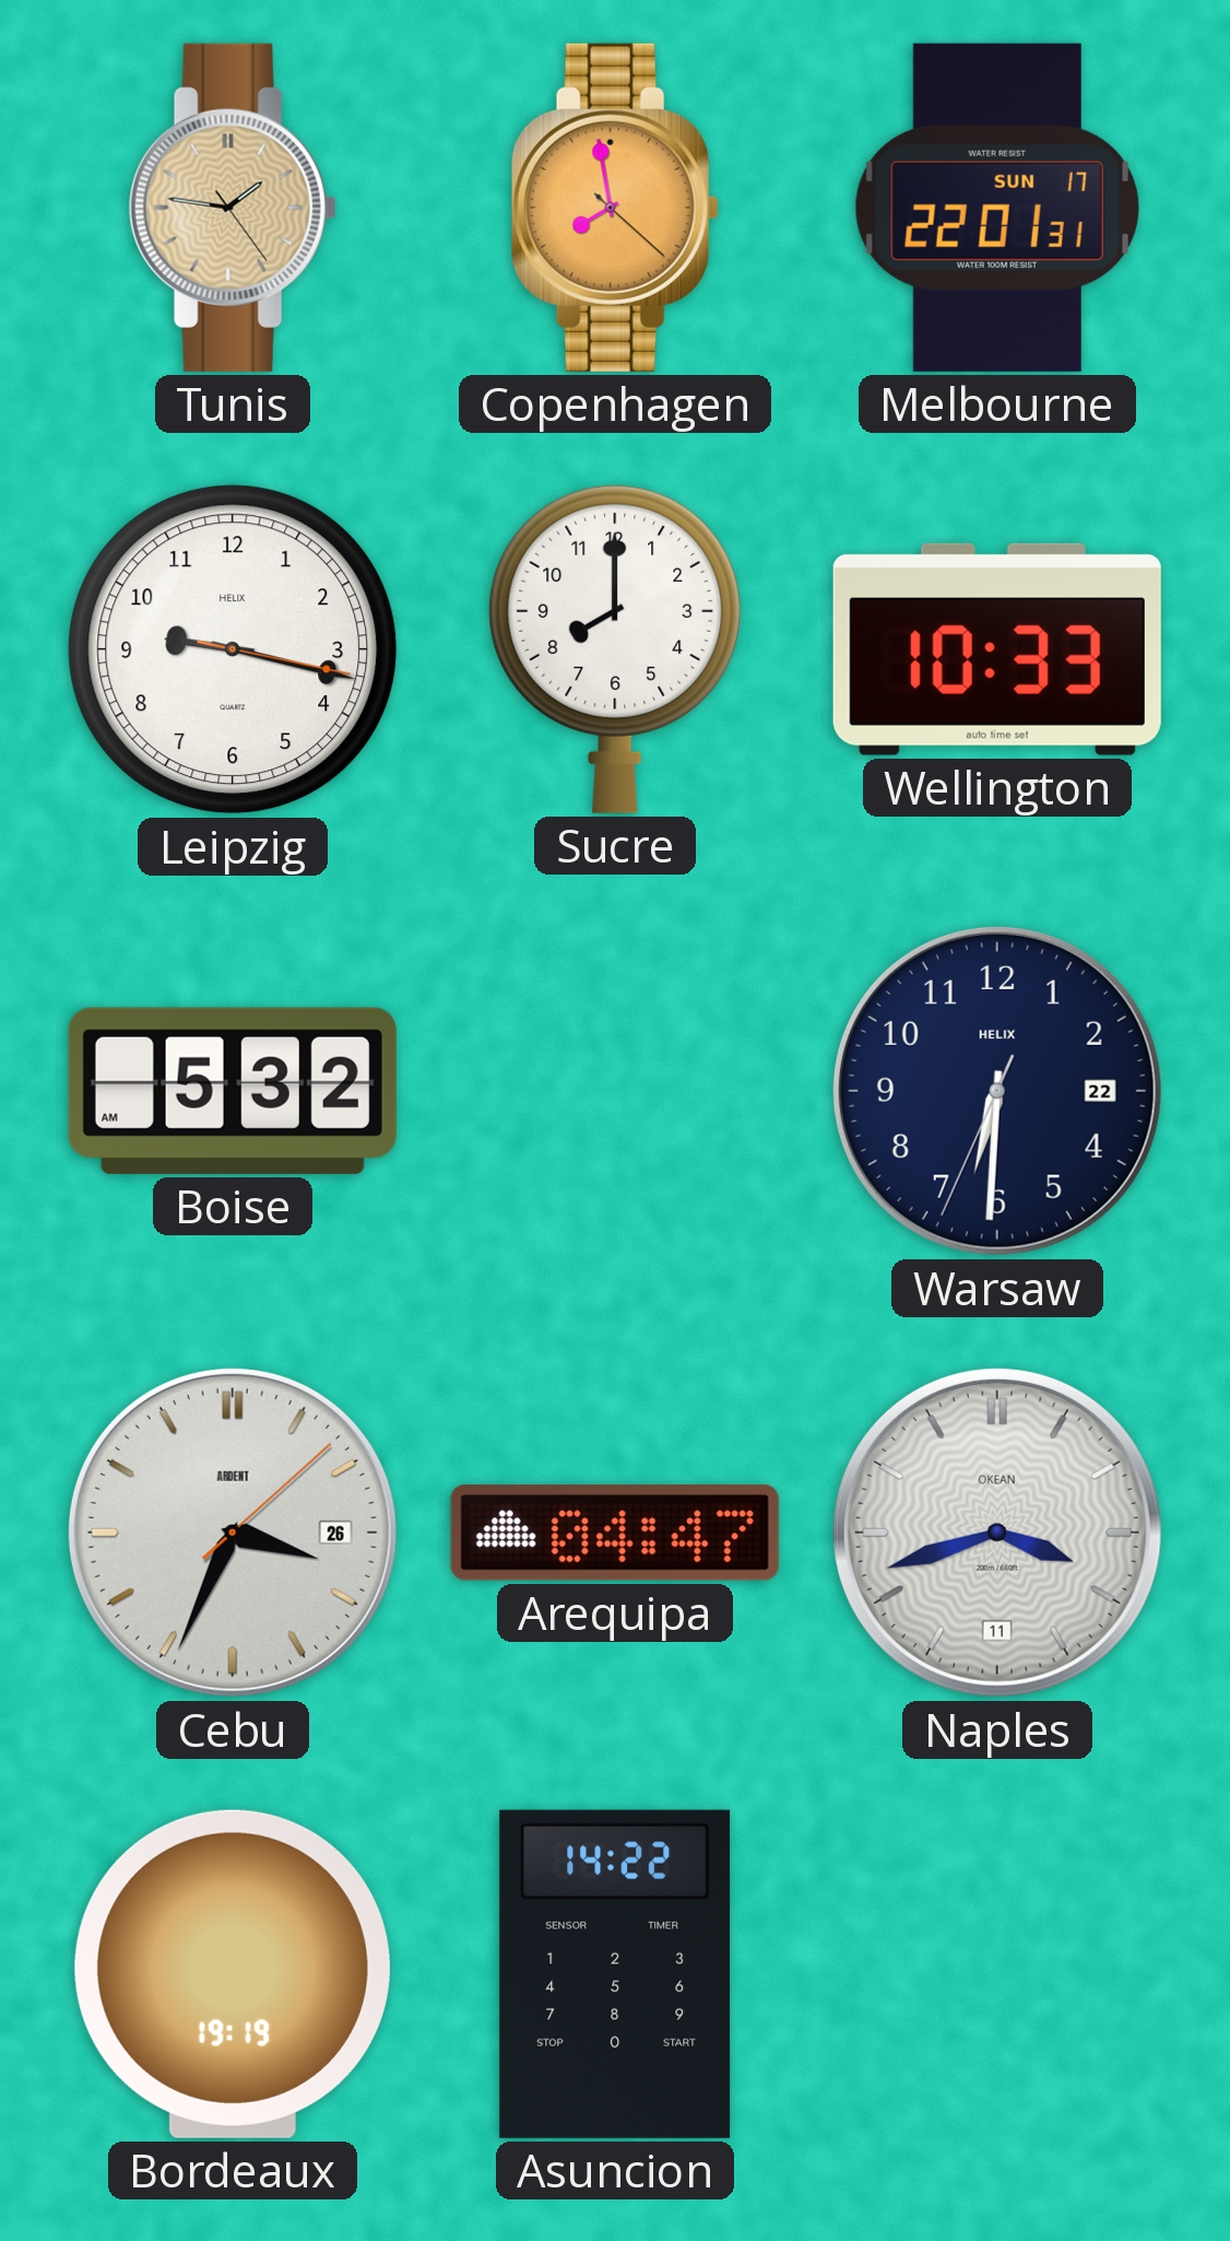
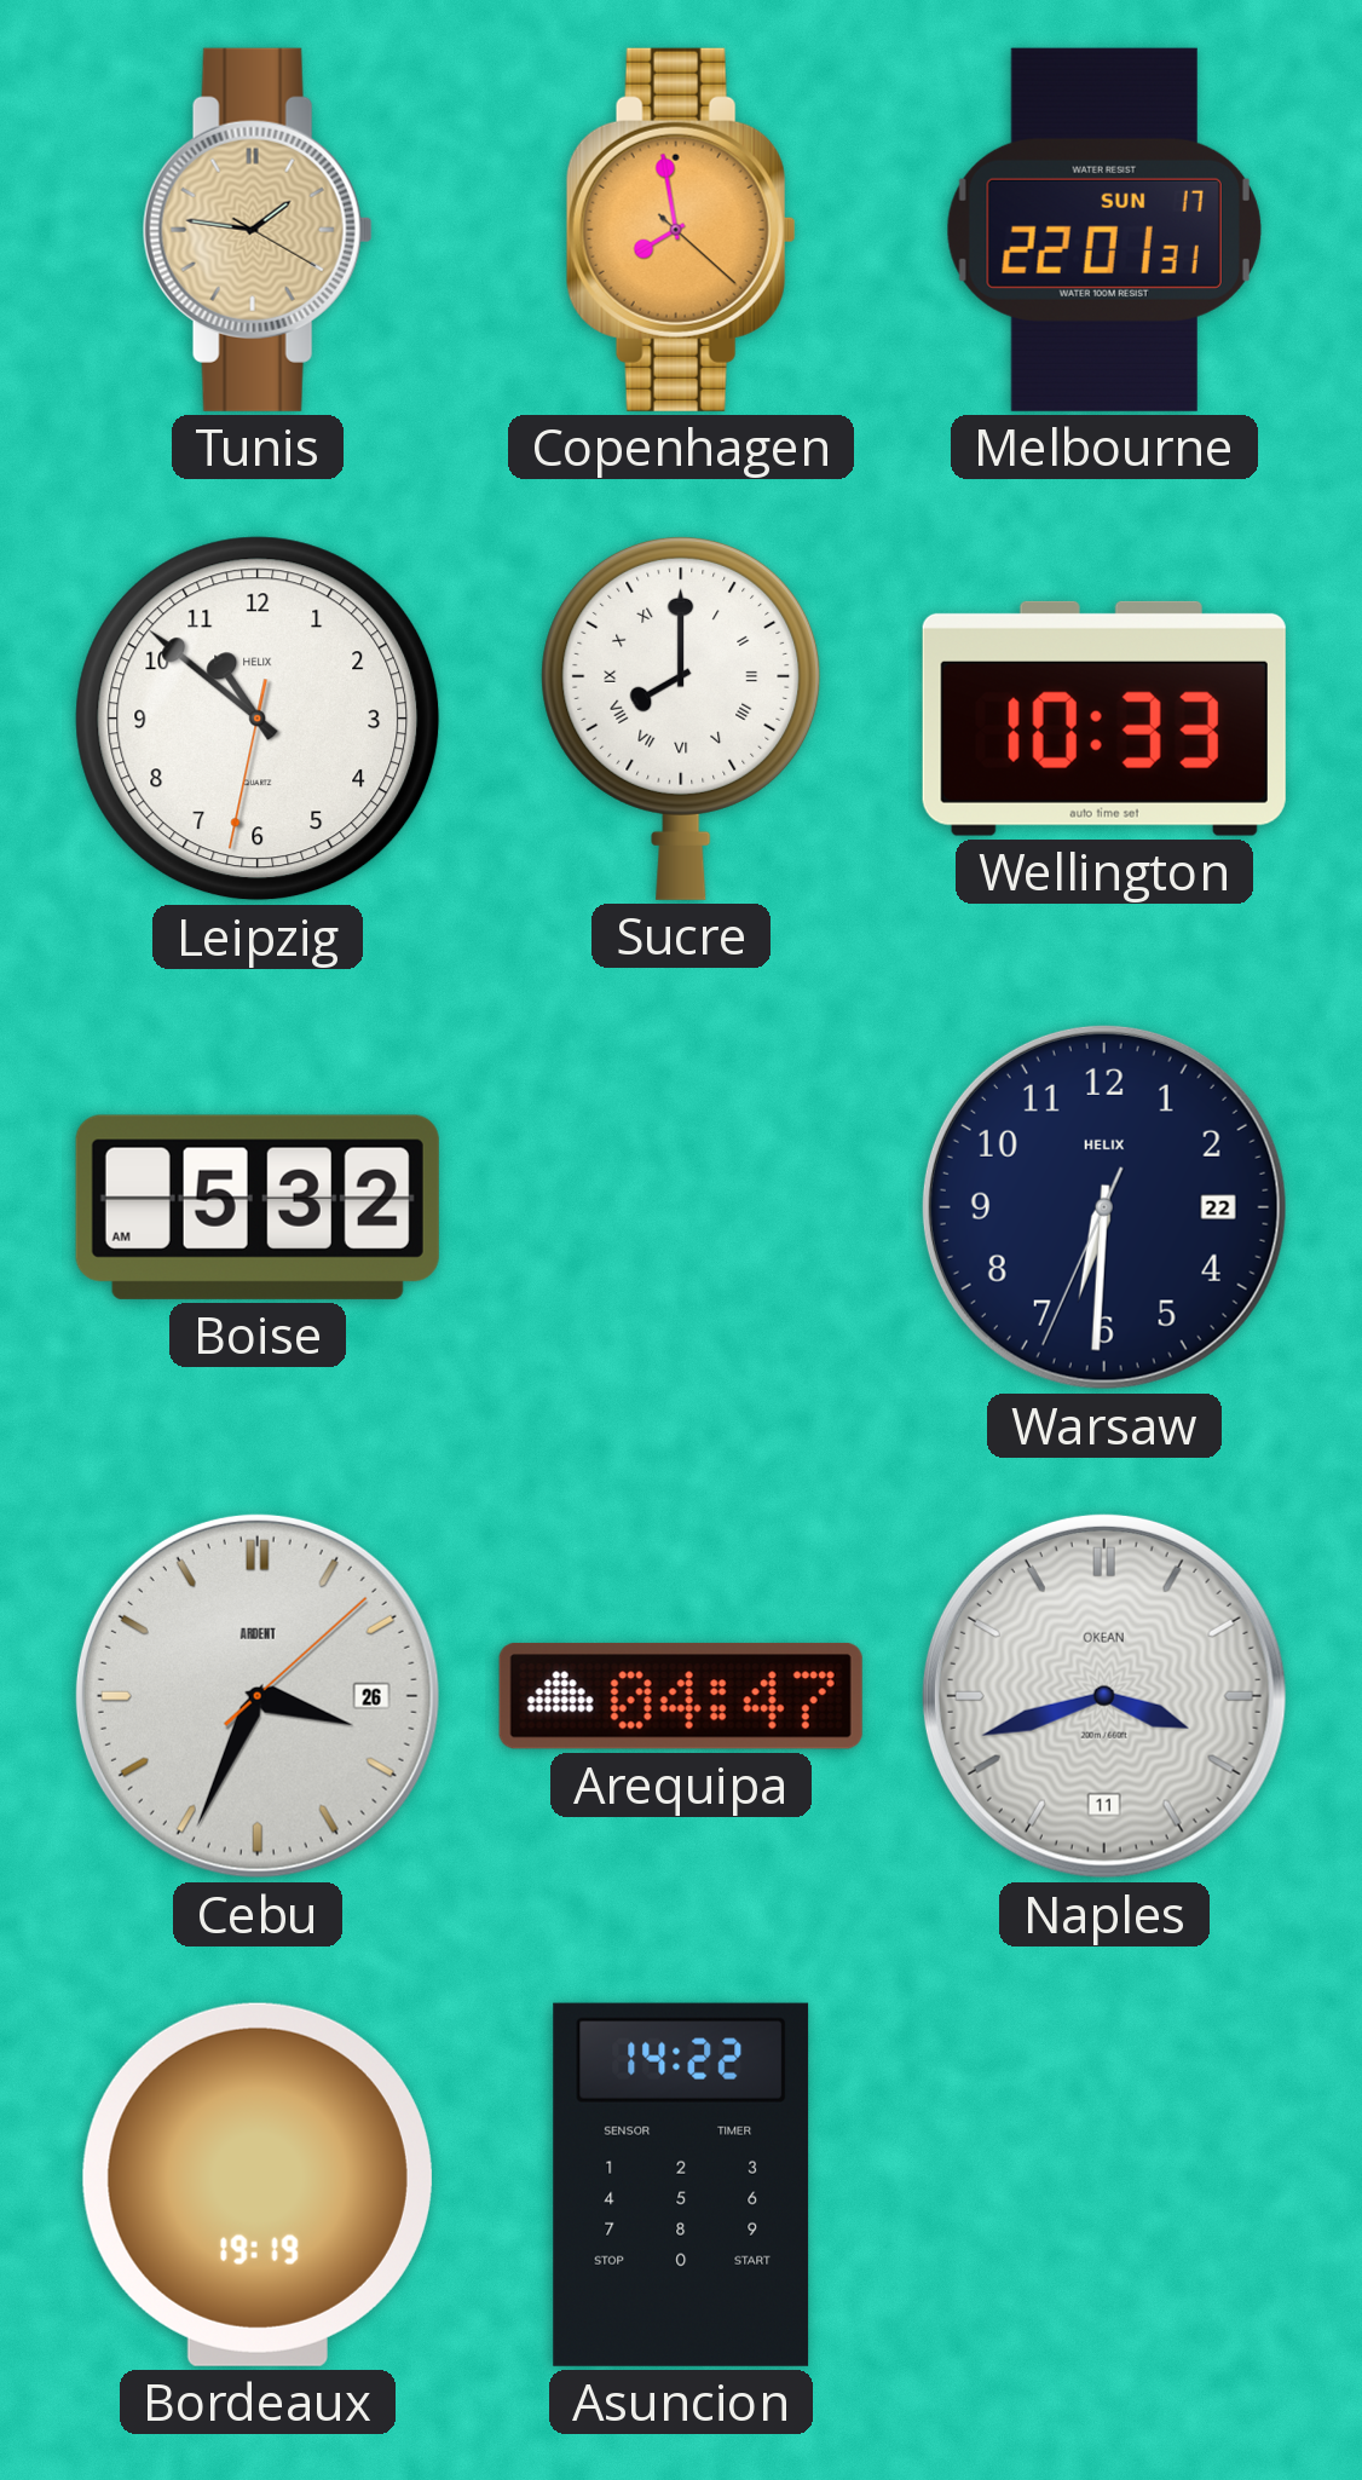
Tunis: 1:46:24 -> 1:46:20
Leipzig: 9:17 -> 10:51
Sucre numerals: Arabic -> Roman
